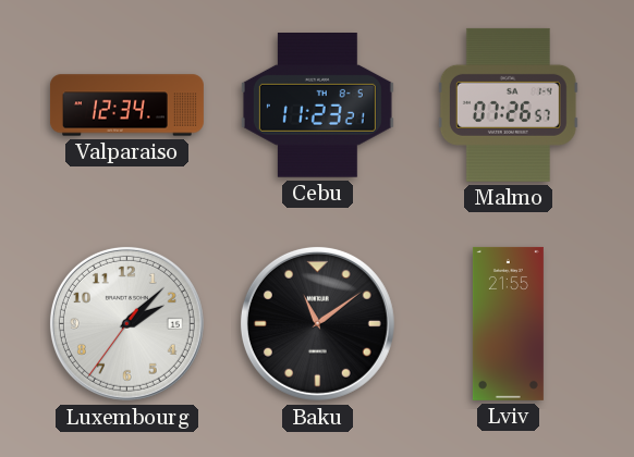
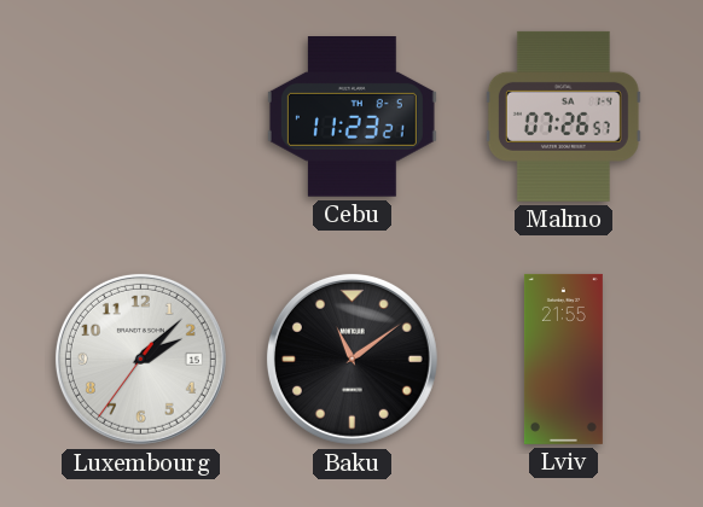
Valparaiso: 12:34 -> none
